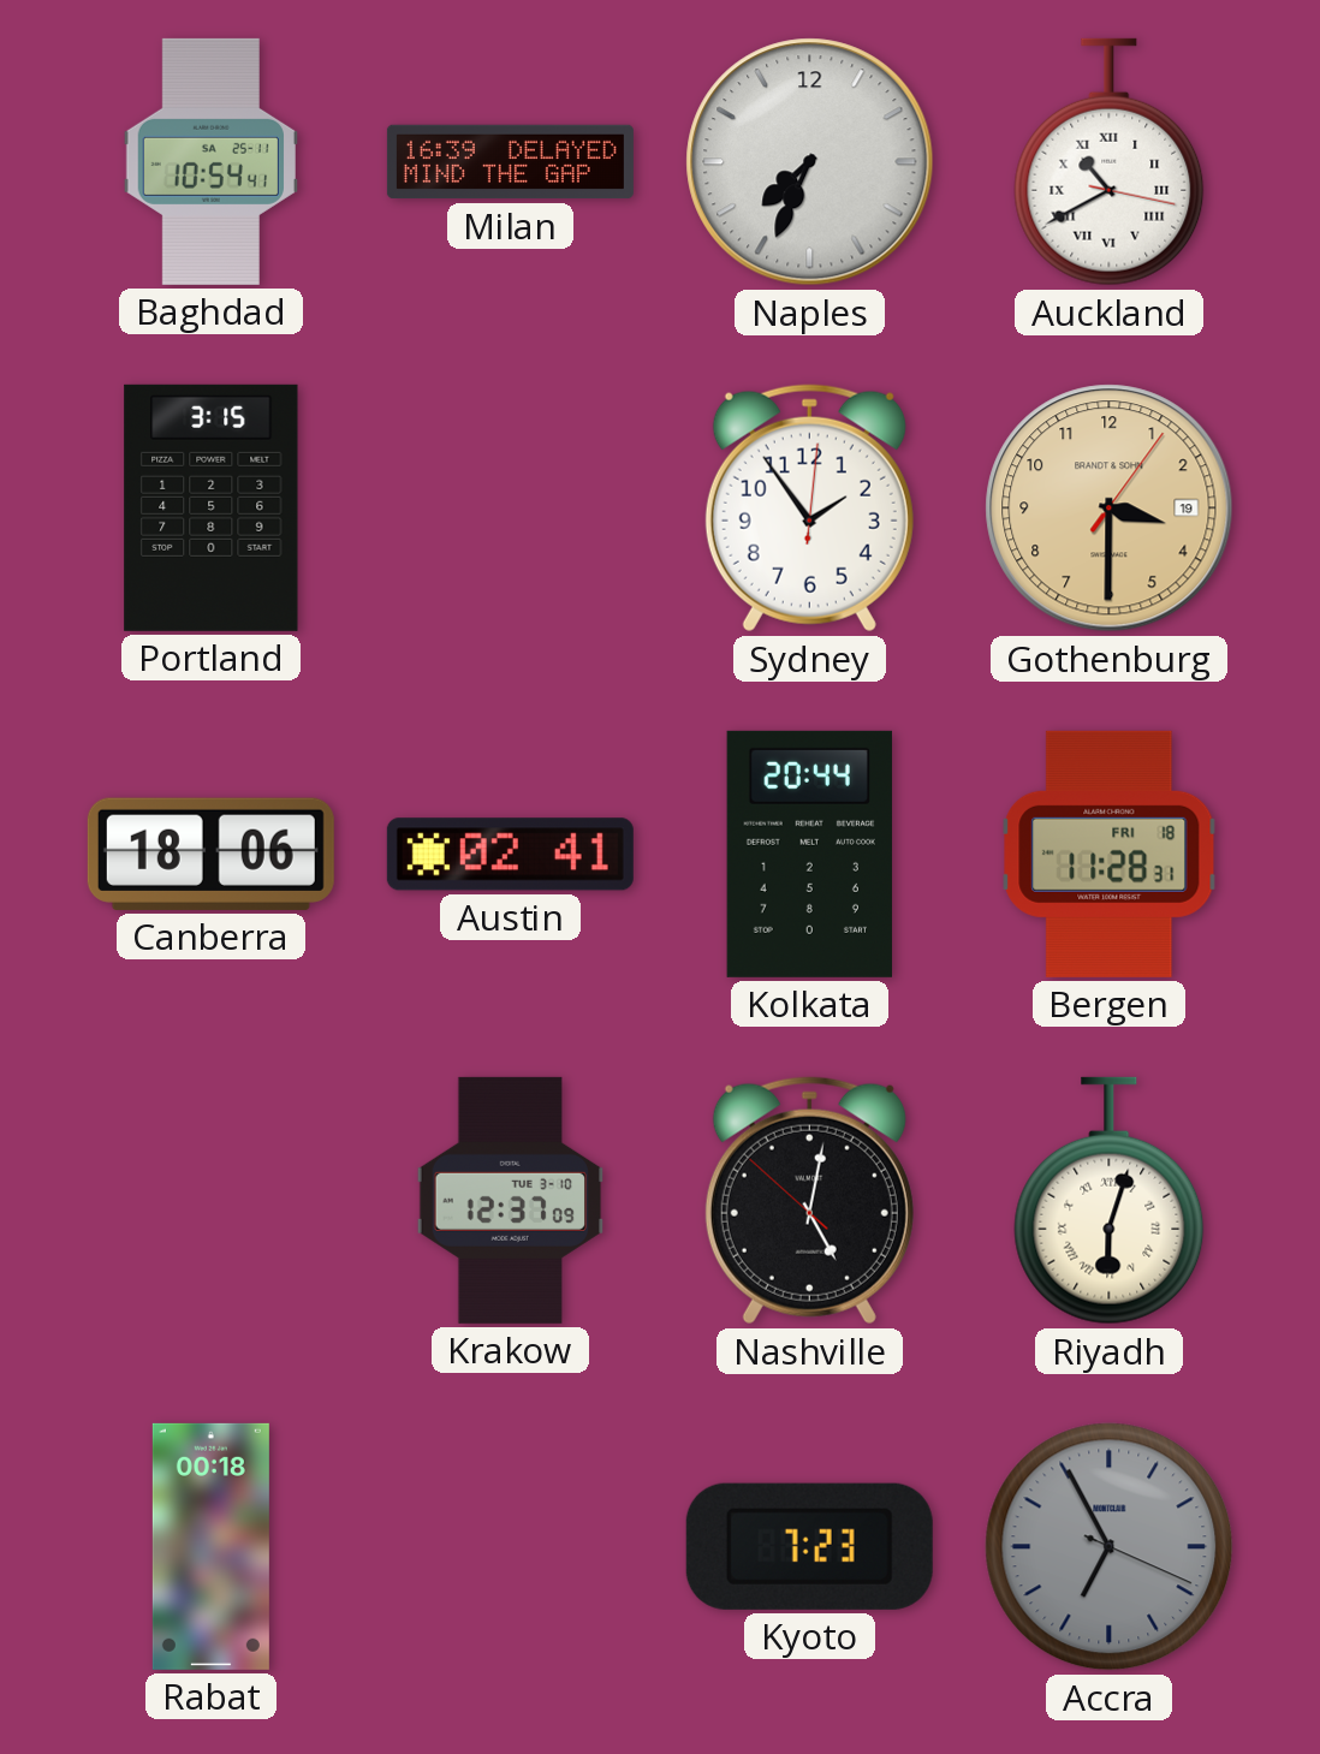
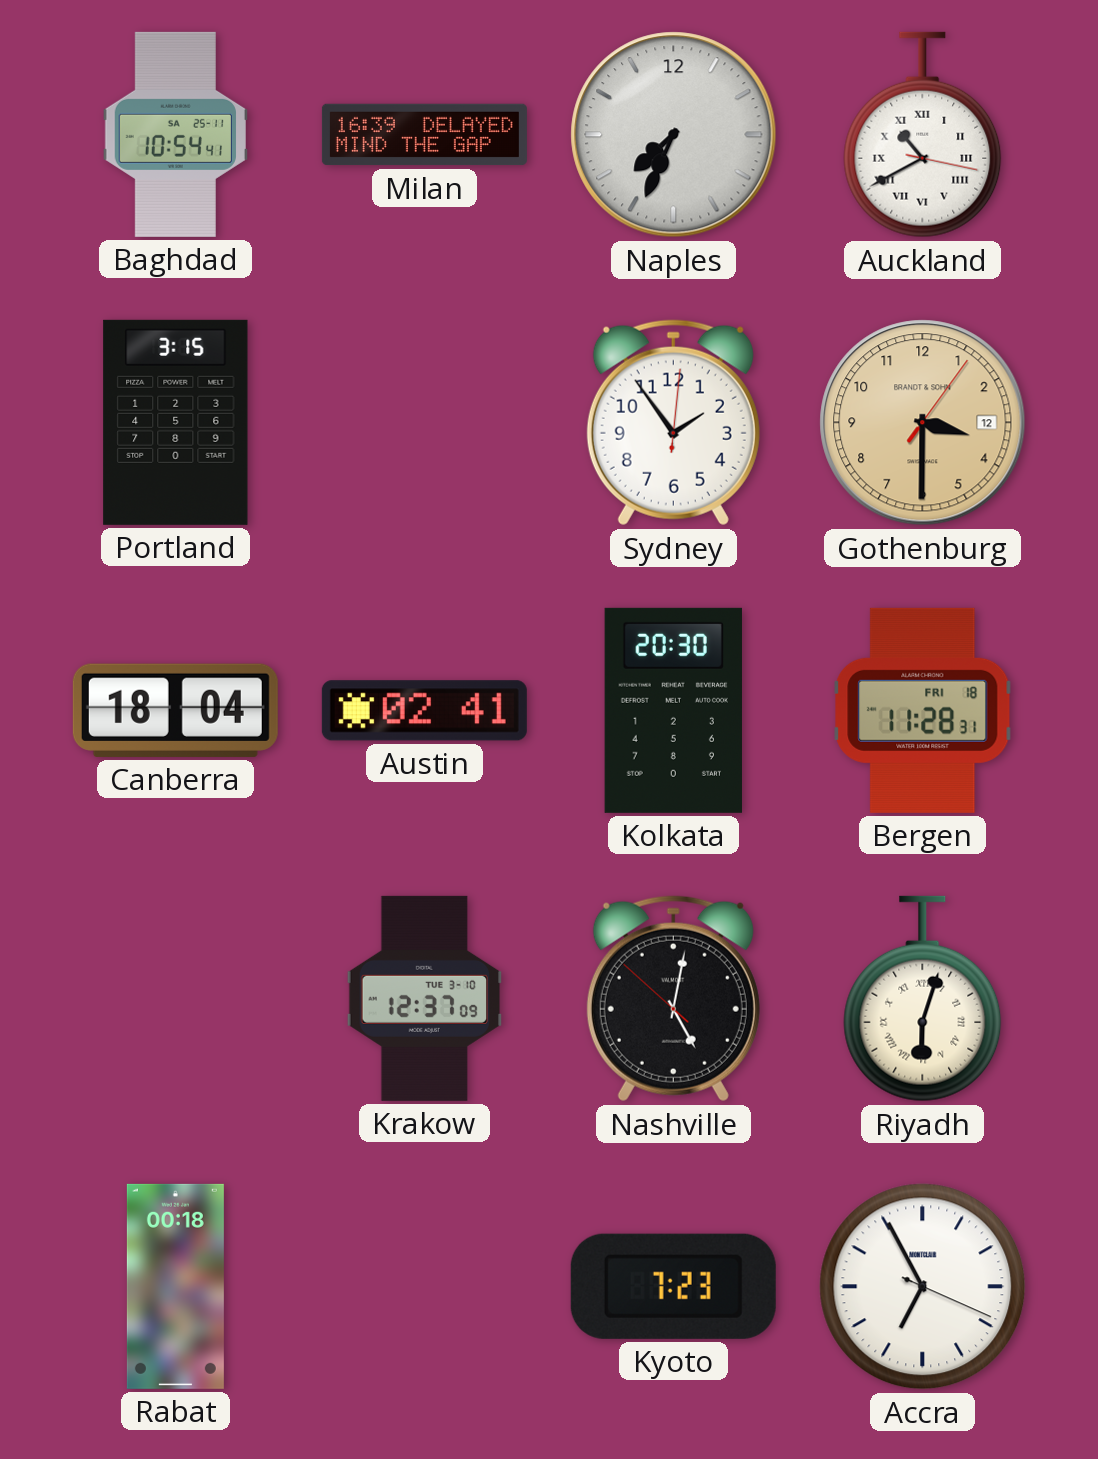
Gothenburg date: 19 -> 12
Canberra: 18:06 -> 18:04
Kolkata: 20:44 -> 20:30
Accra dial: grey -> white
